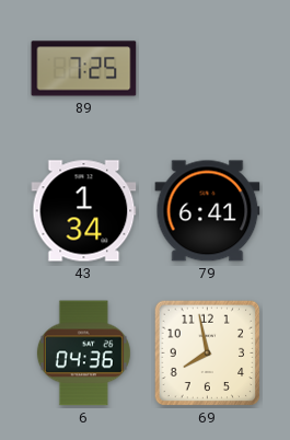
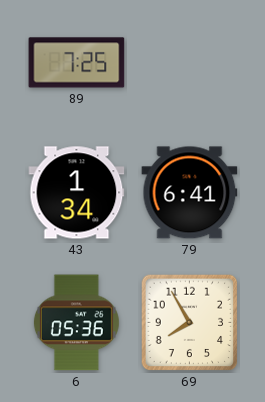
6: 04:36 -> 05:36
69: 7:58 -> 7:55
